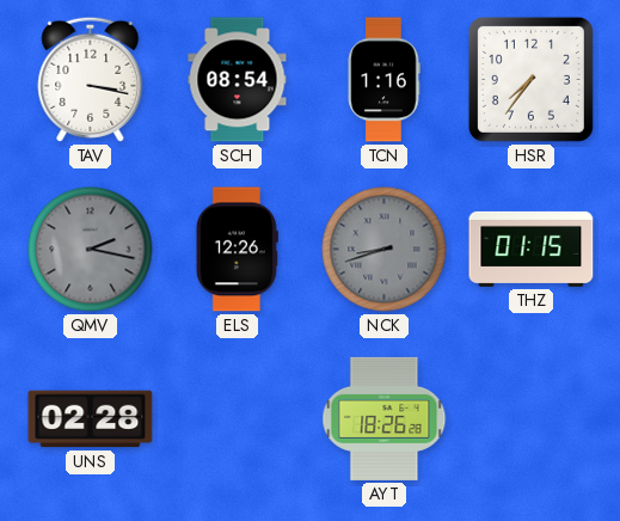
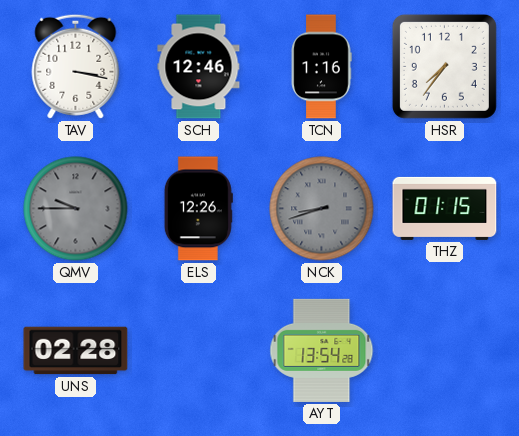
SCH: 08:54 -> 12:46
QMV: 2:17 -> 9:45
AYT: 18:26 -> 13:54
